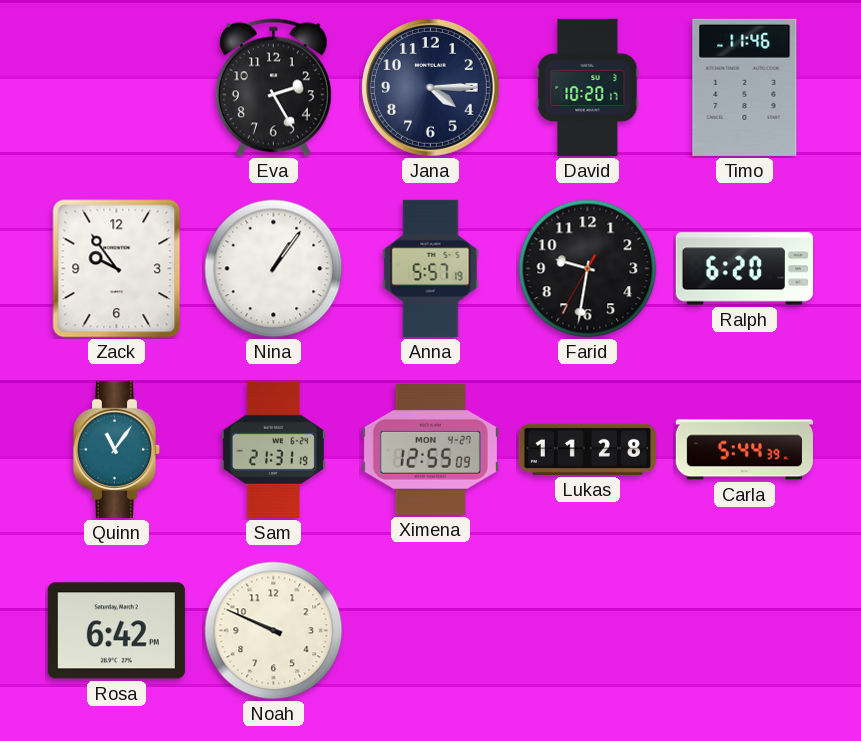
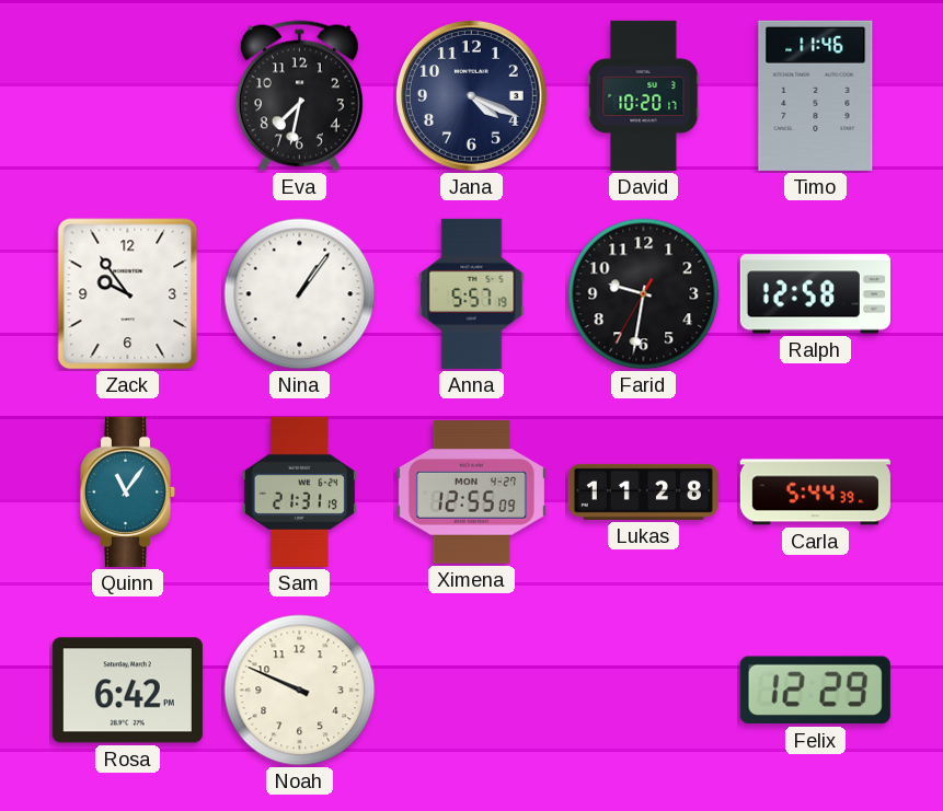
Eva: 2:25 -> 7:32
Jana: 4:15 -> 4:19
Ralph: 6:20 -> 12:58
Felix: none -> 12:29
